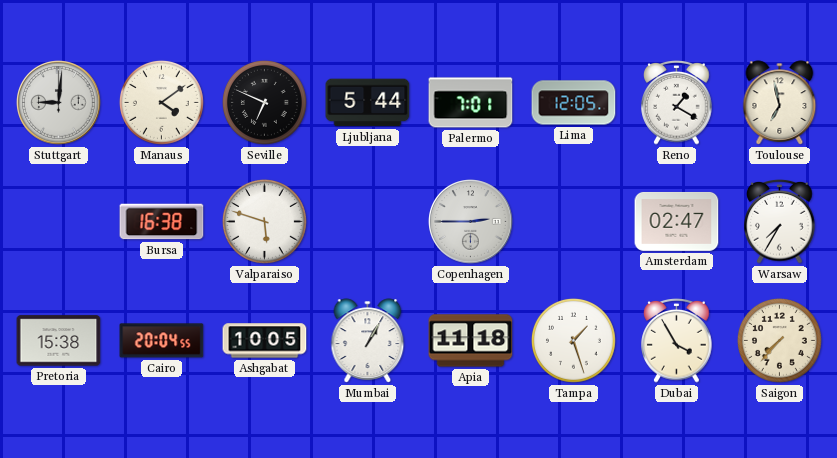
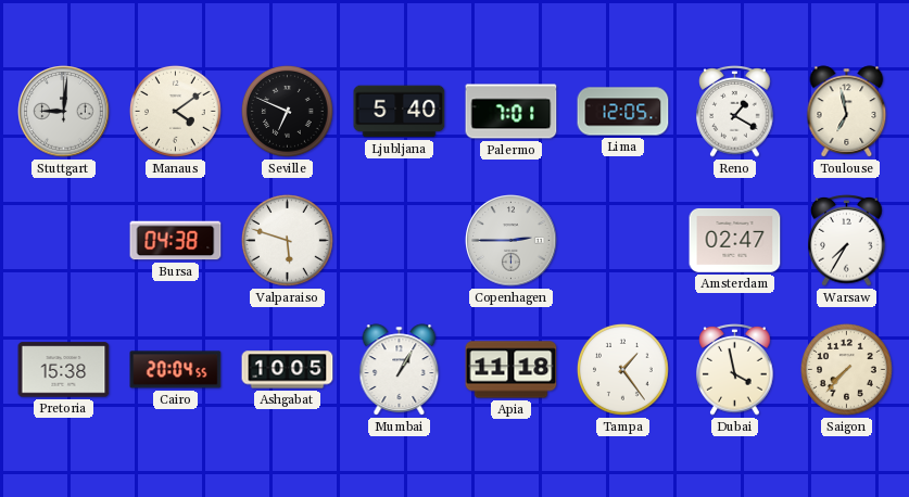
Ljubljana: 5:44 -> 5:40
Bursa: 16:38 -> 04:38
Tampa: 1:27 -> 1:24
Dubai: 3:55 -> 3:58
